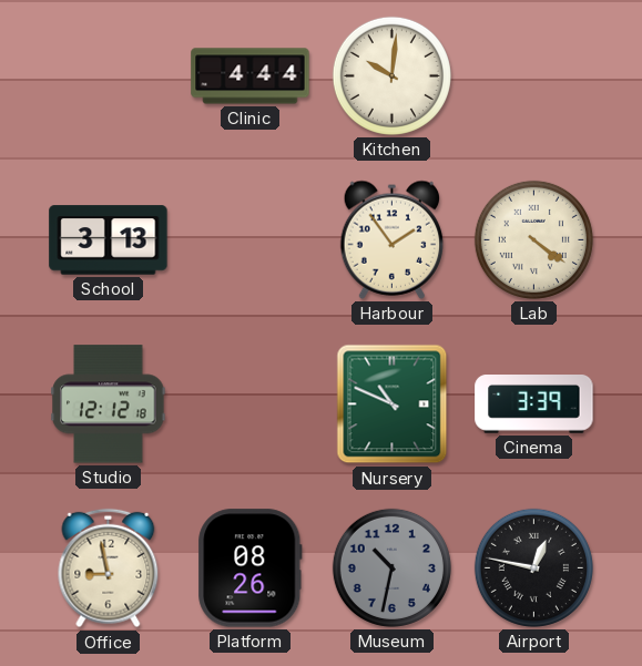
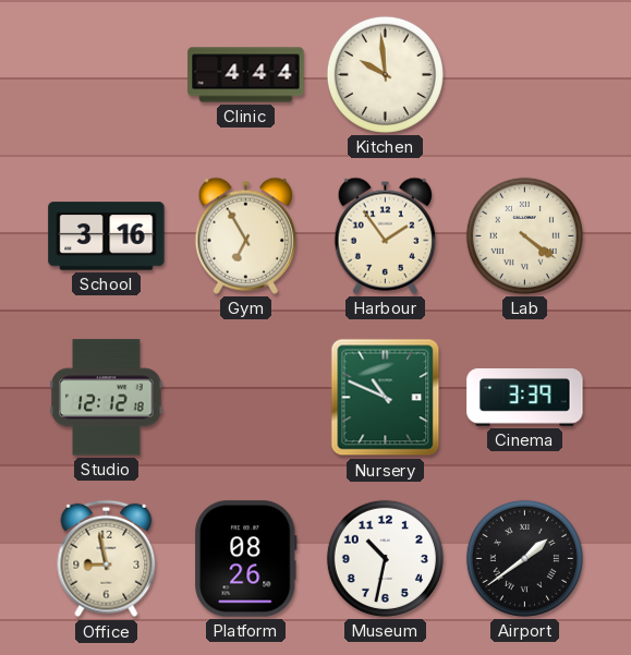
Kitchen: 10:01 -> 9:59
School: 3:13 -> 3:16
Gym: none -> 6:55
Museum dial: grey -> white
Airport: 12:47 -> 1:39
